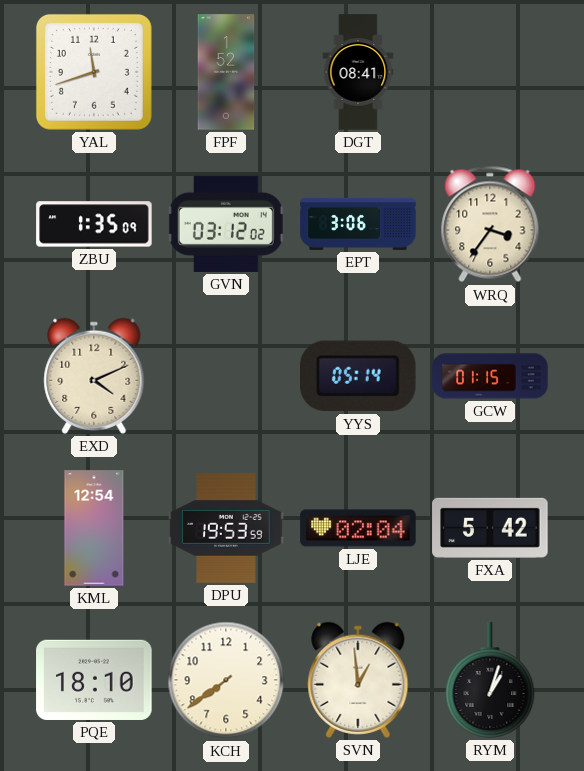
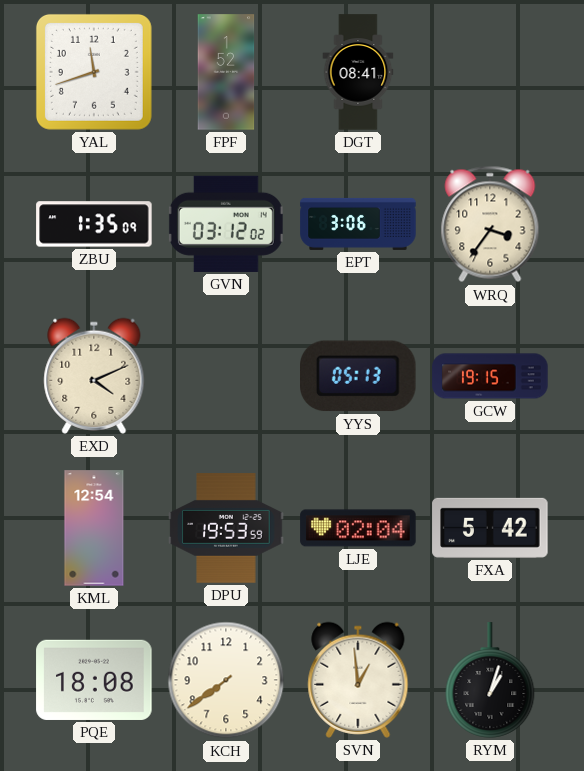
YYS: 05:14 -> 05:13
GCW: 01:15 -> 19:15
PQE: 18:10 -> 18:08
